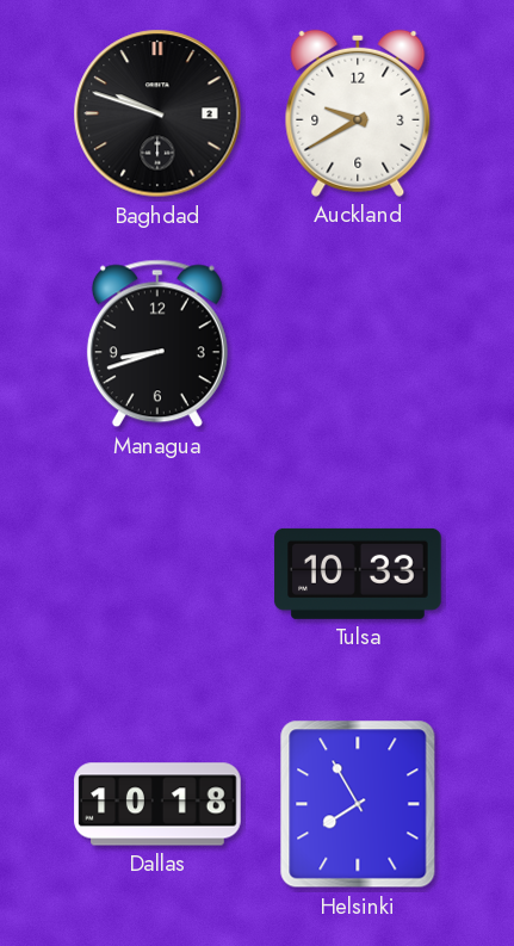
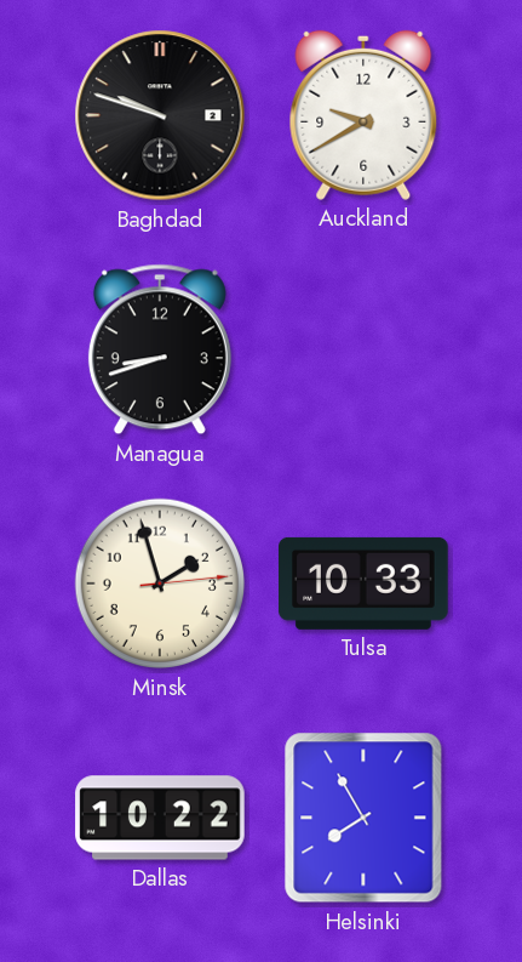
Minsk: none -> 1:57
Dallas: 10:18 -> 10:22
